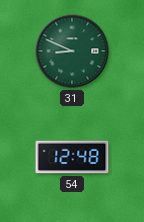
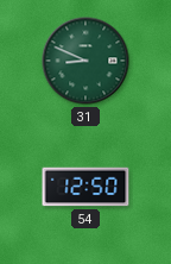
54: 12:48 -> 12:50
